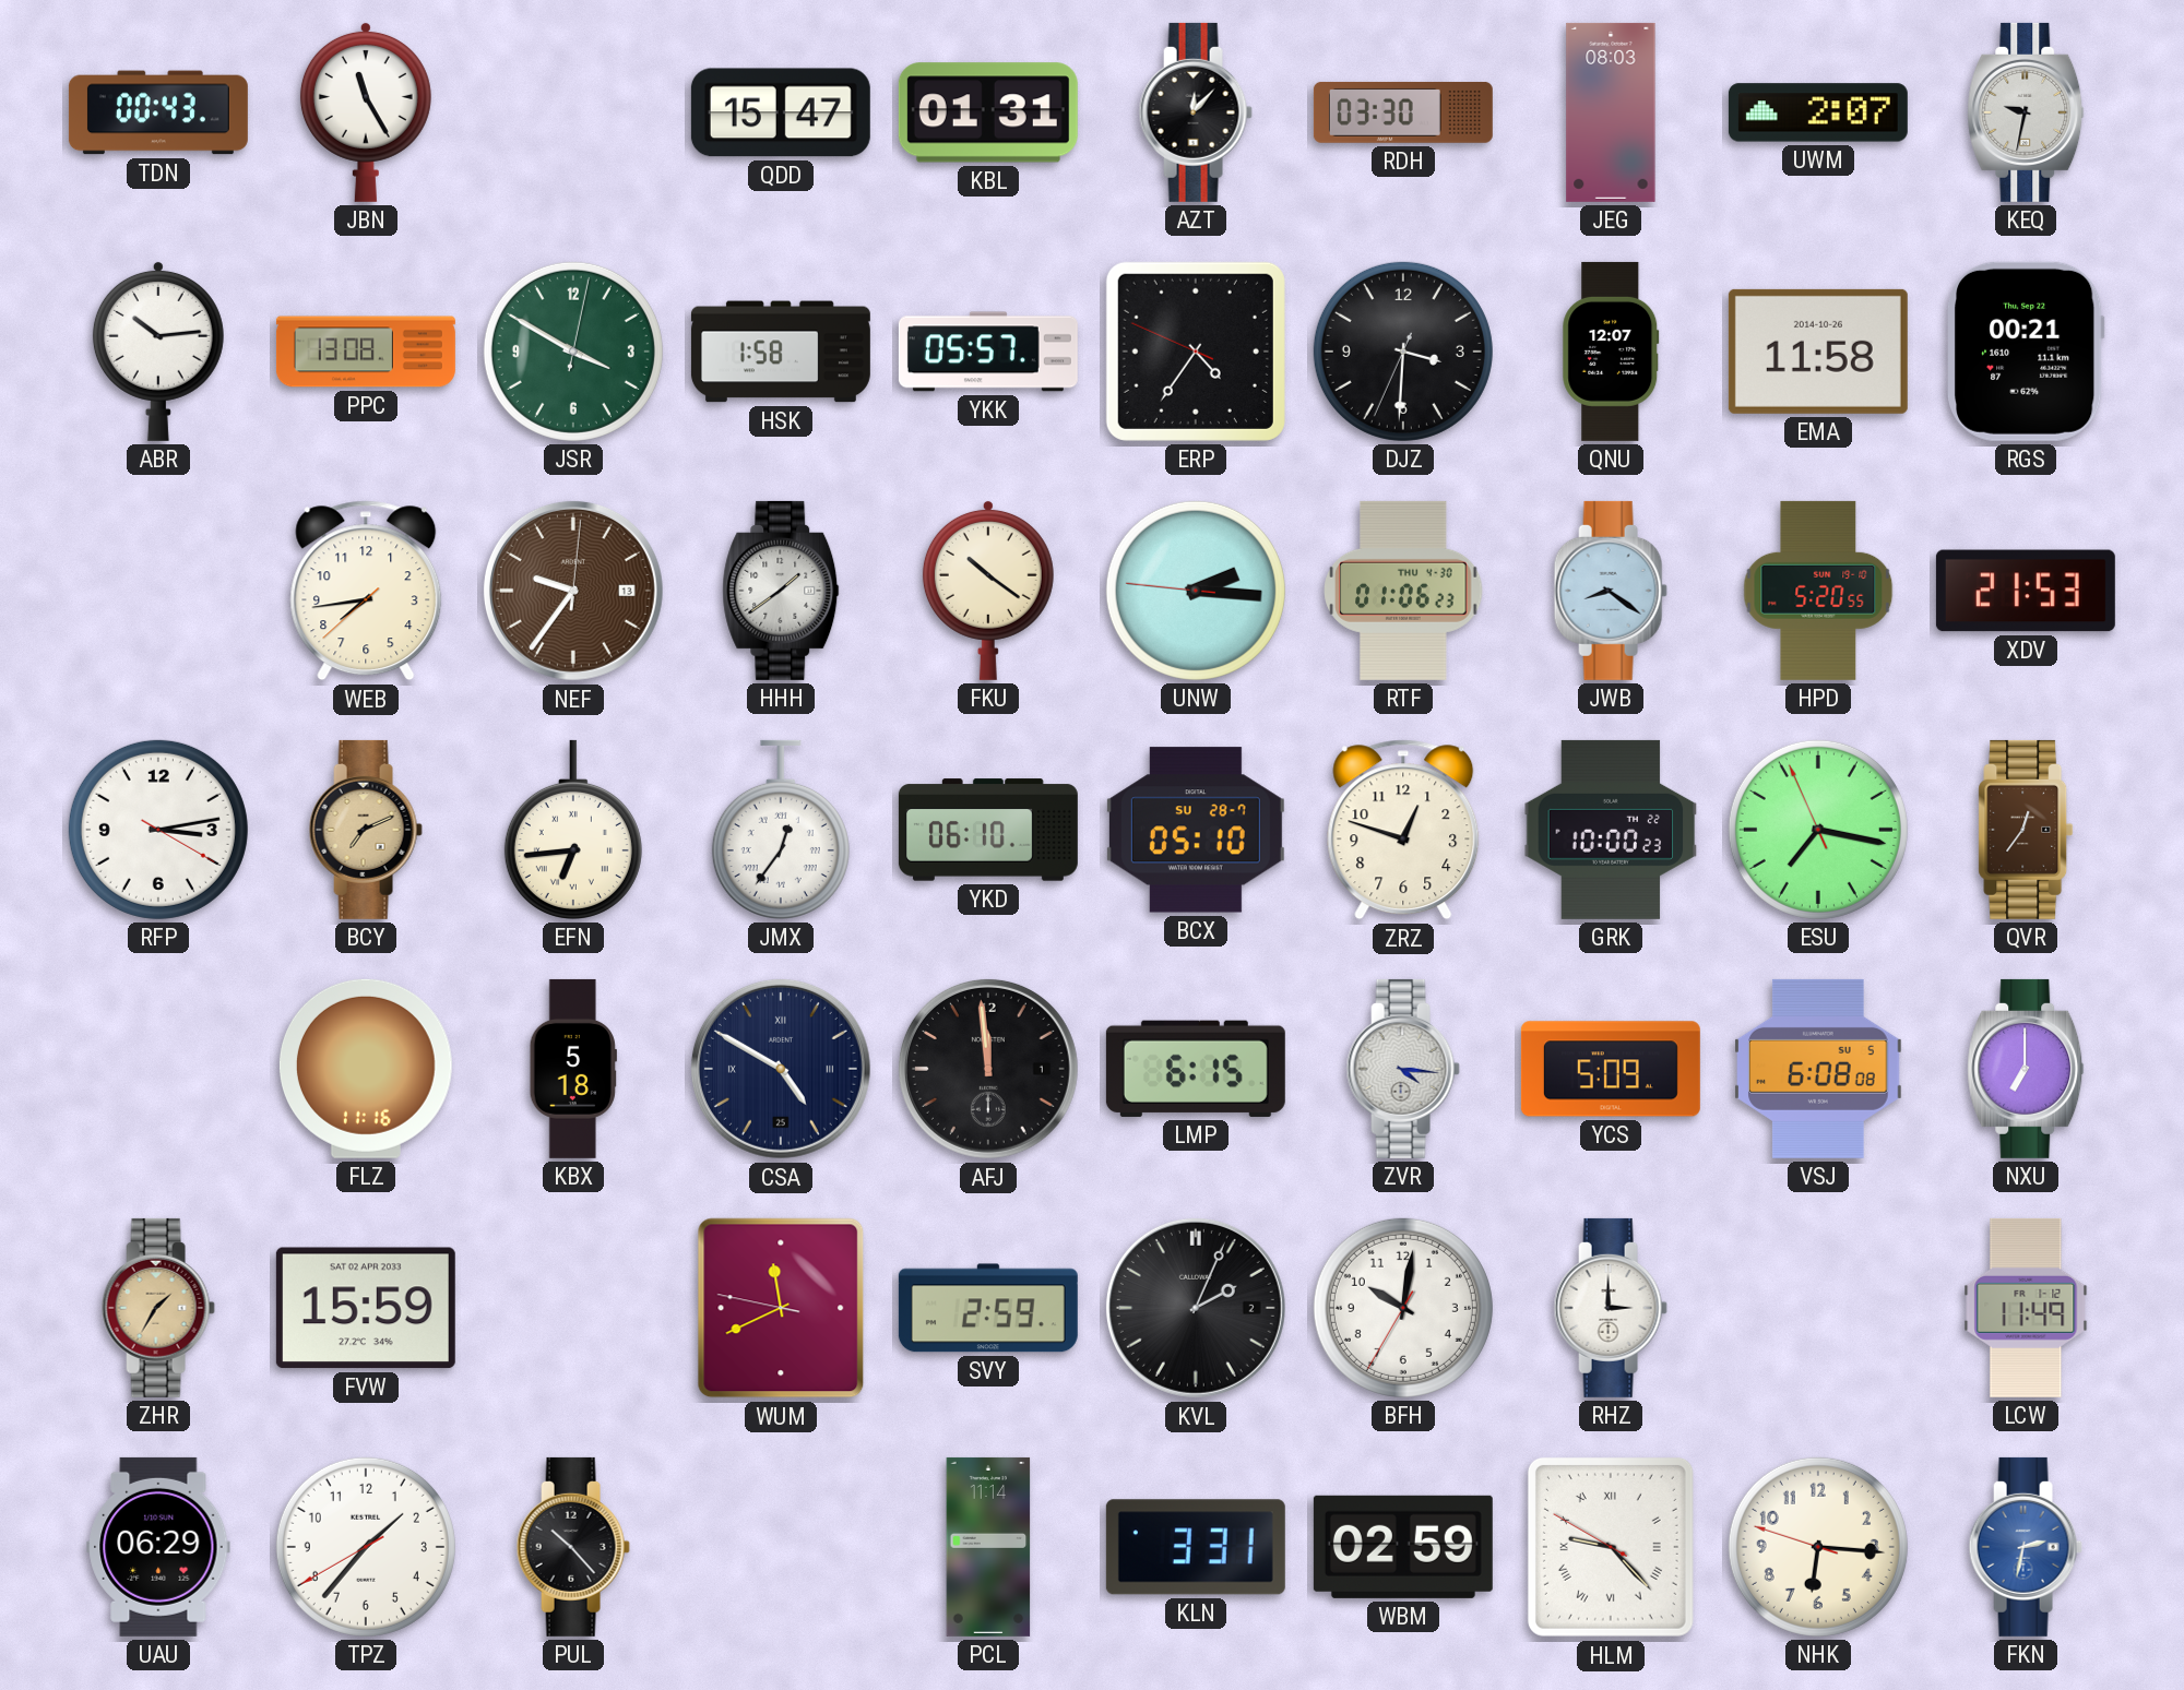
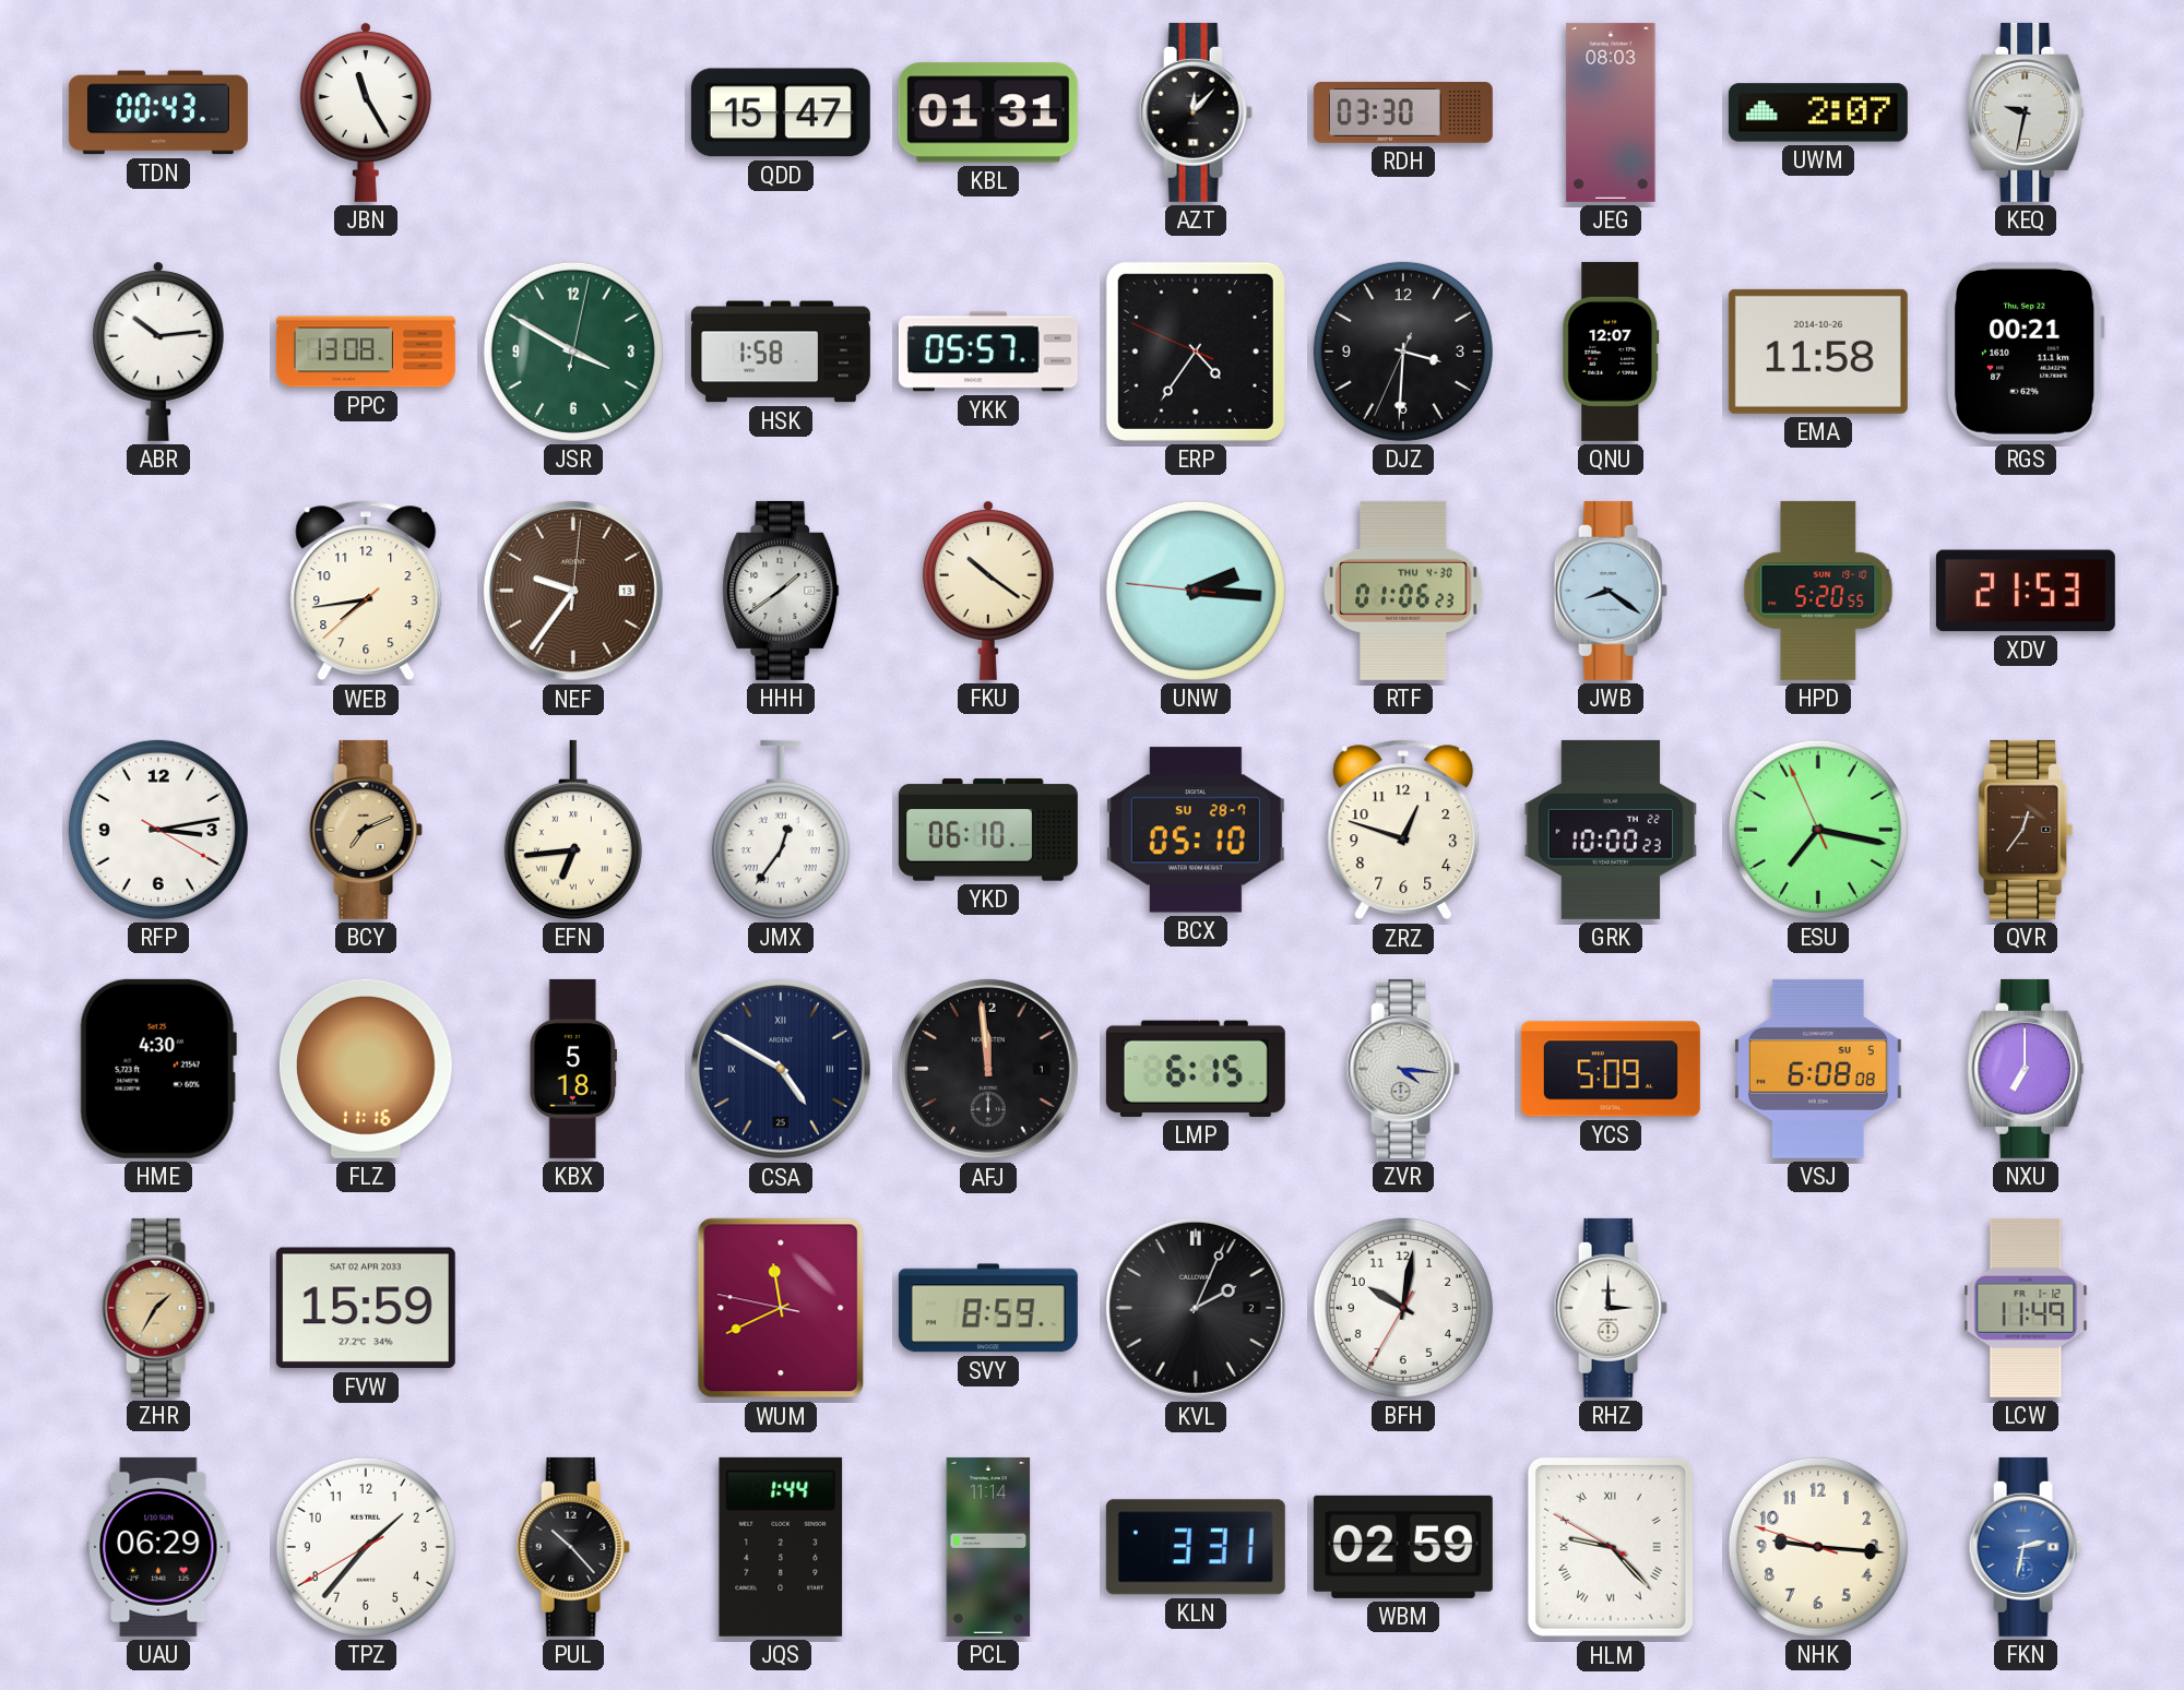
HME: none -> 4:30
SVY: 2:59 -> 8:59
JQS: none -> 1:44
NHK: 6:15 -> 9:15
